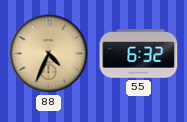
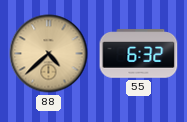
88: 4:34 -> 4:38
